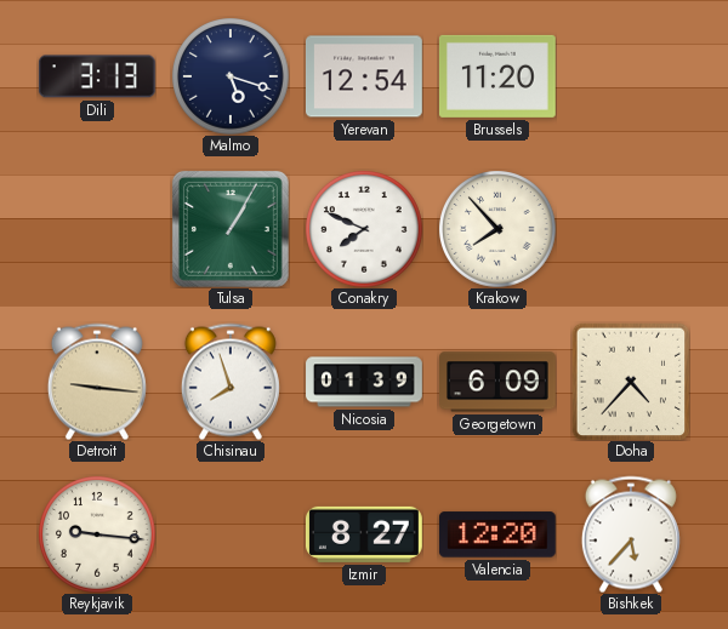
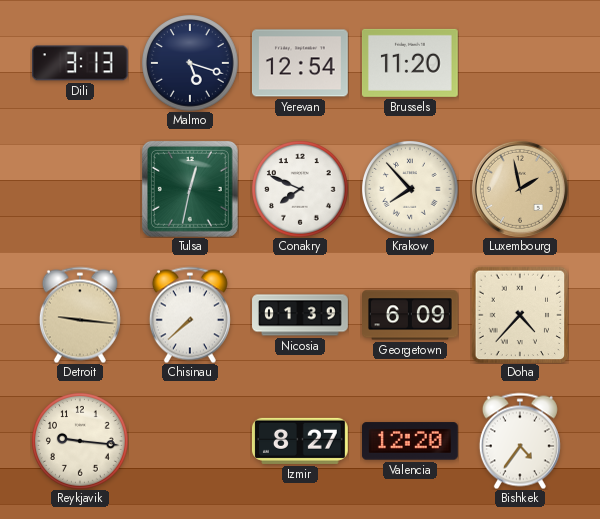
Tulsa: 1:05 -> 12:32
Luxembourg: none -> 1:58
Chisinau: 7:57 -> 7:38
Bishkek: 5:37 -> 4:36
